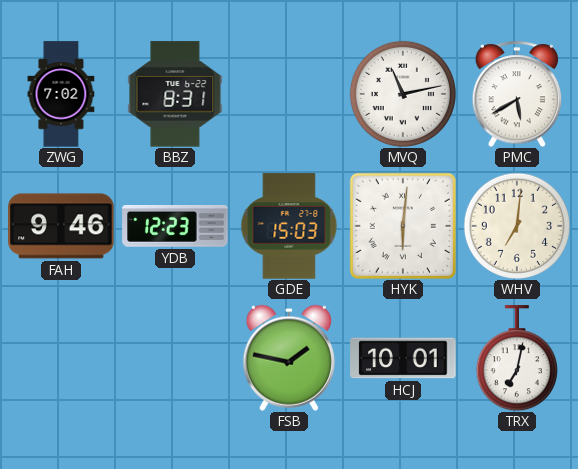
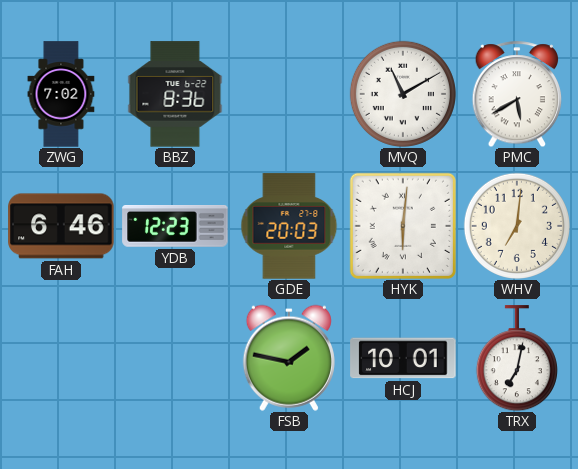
BBZ: 8:31 -> 8:36
MVQ: 11:13 -> 11:10
FAH: 9:46 -> 6:46
GDE: 15:03 -> 20:03
